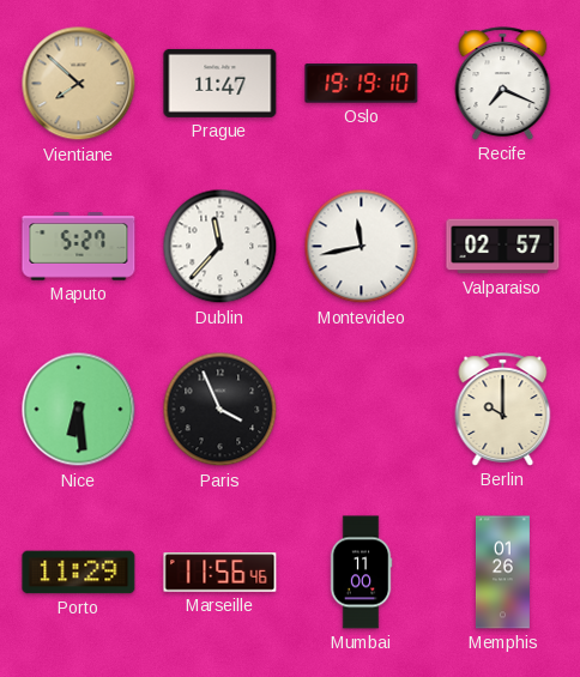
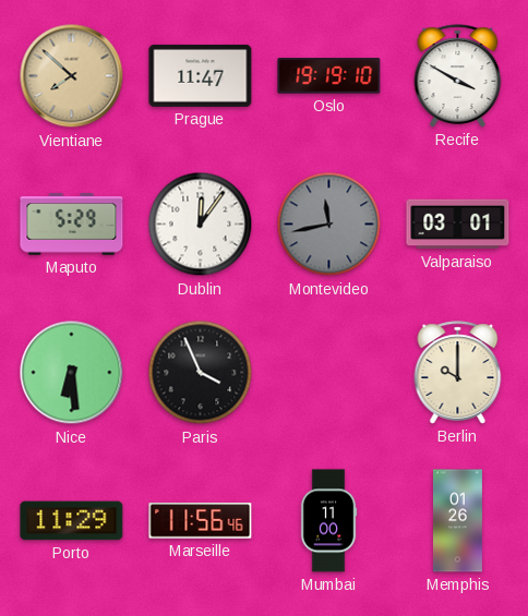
Recife: 7:19 -> 3:50
Maputo: 5:27 -> 5:29
Dublin: 11:37 -> 12:06
Montevideo dial: white -> grey
Valparaiso: 02:57 -> 03:01
